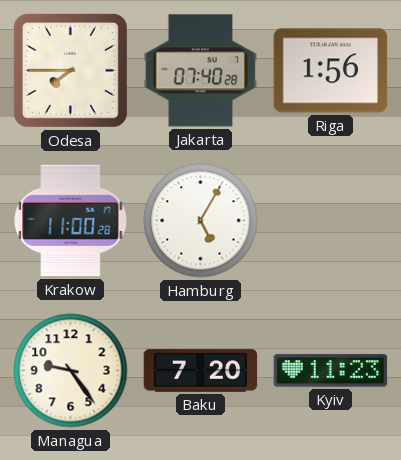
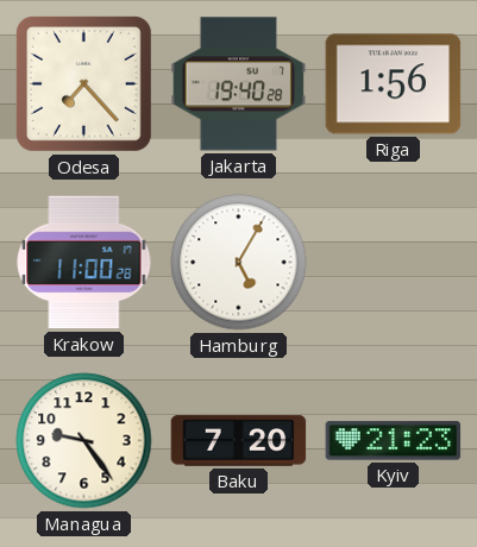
Odesa: 7:45 -> 7:23
Jakarta: 07:40 -> 19:40
Kyiv: 11:23 -> 21:23
